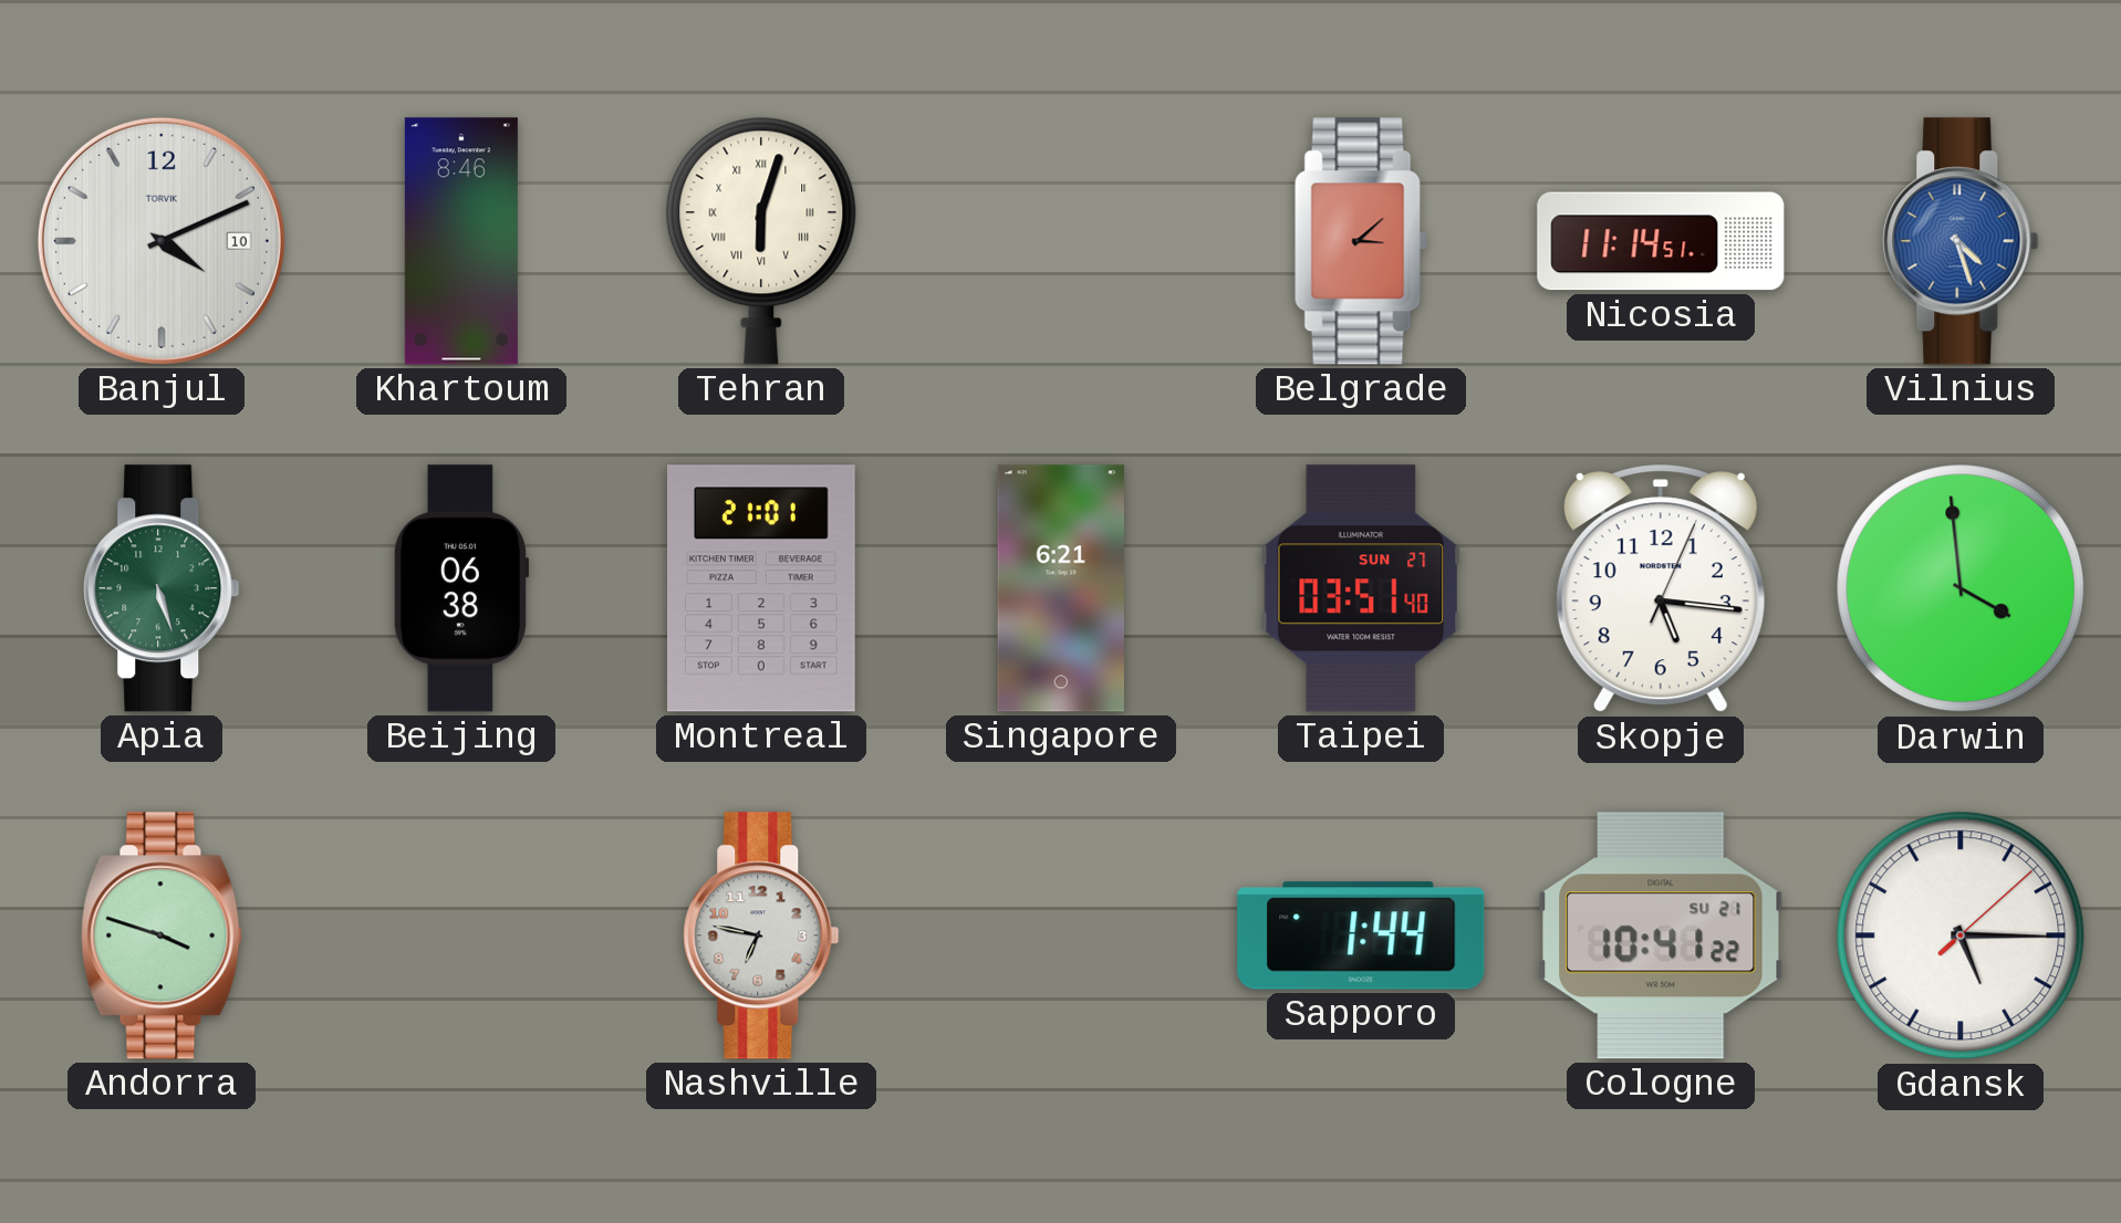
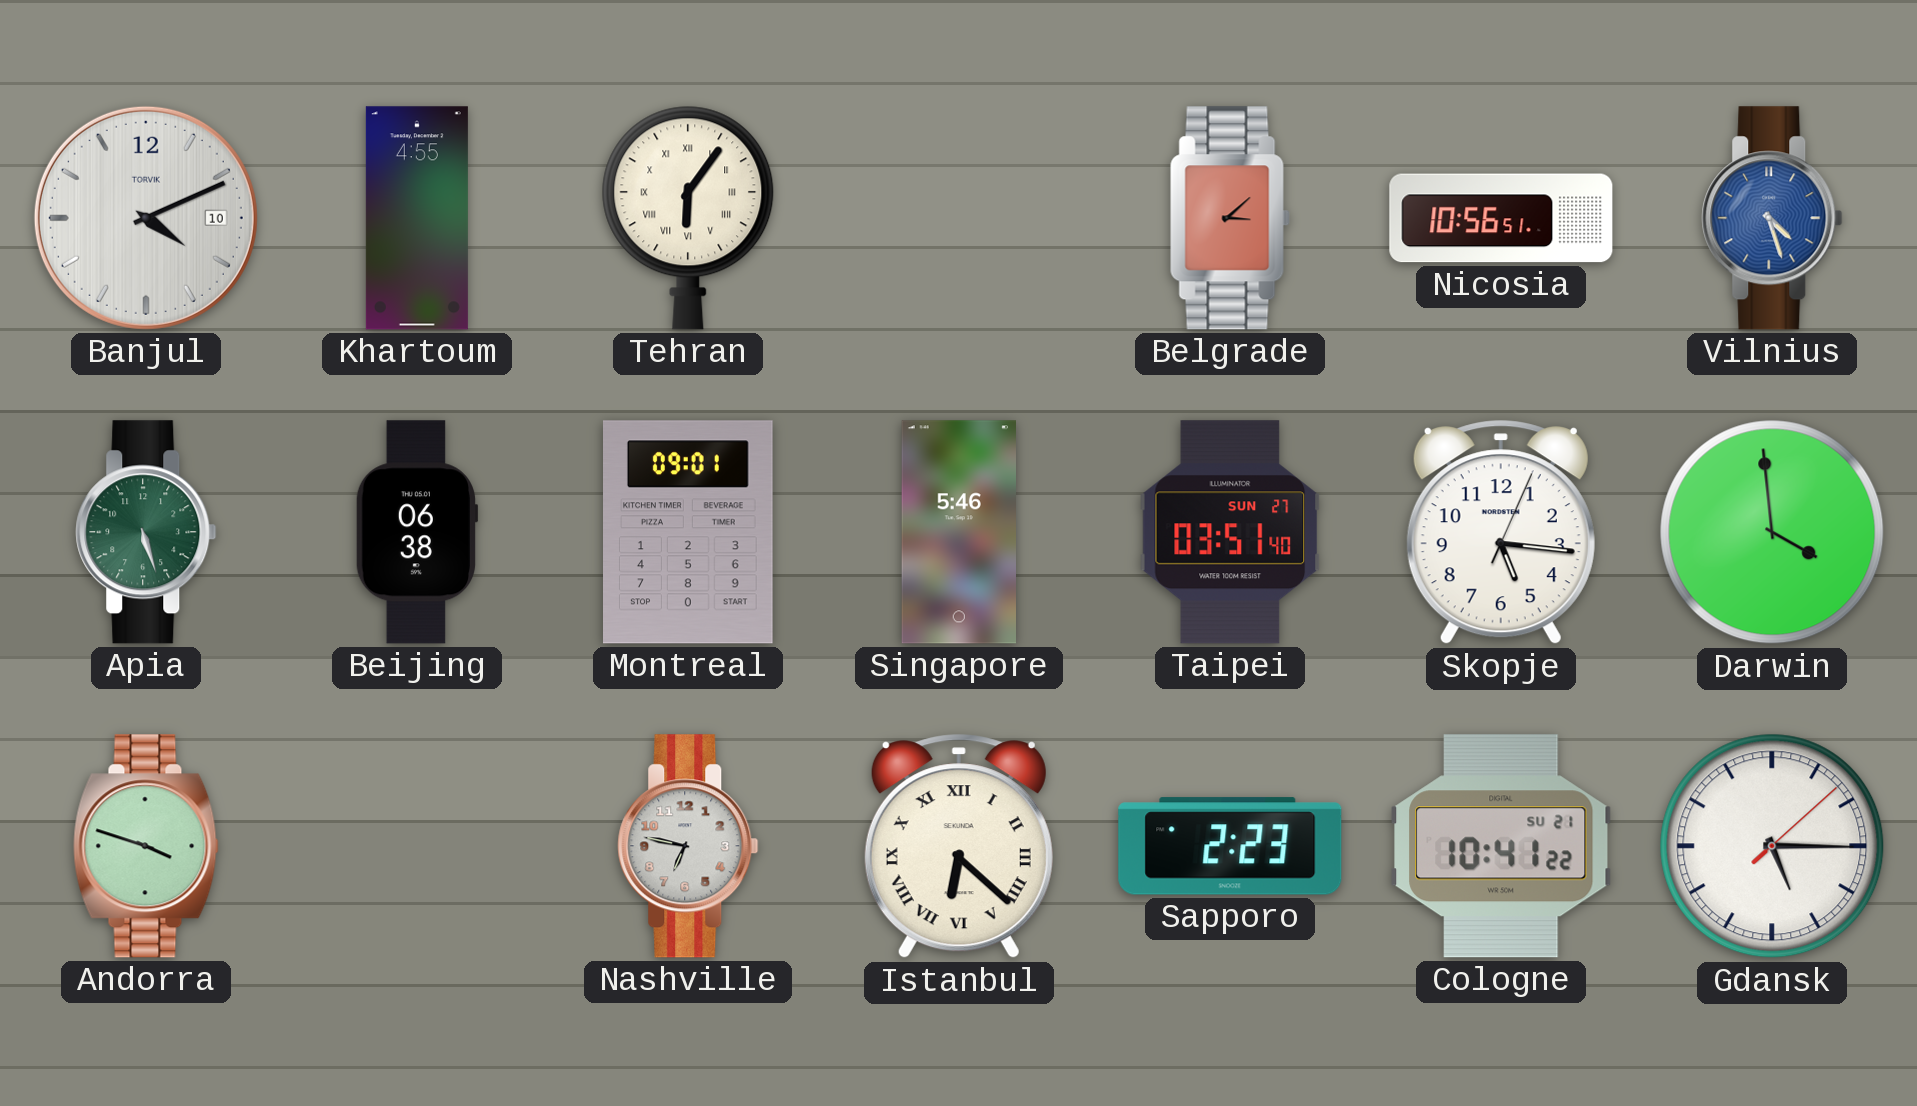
Khartoum: 8:46 -> 4:55
Tehran: 6:03 -> 6:06
Nicosia: 11:14 -> 10:56
Montreal: 21:01 -> 09:01
Singapore: 6:21 -> 5:46
Istanbul: none -> 6:22
Sapporo: 1:44 -> 2:23
